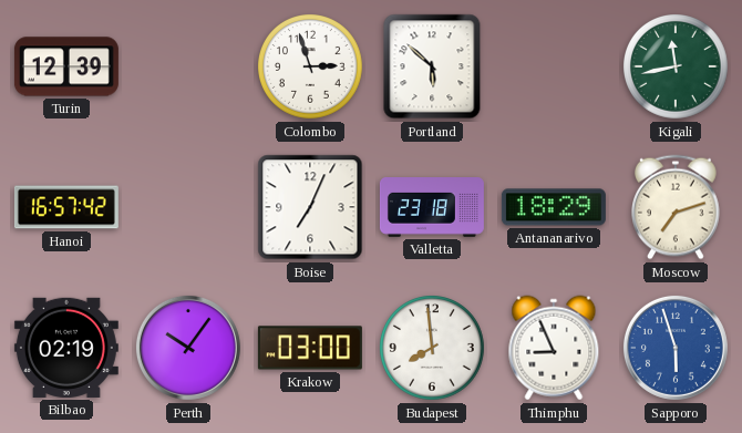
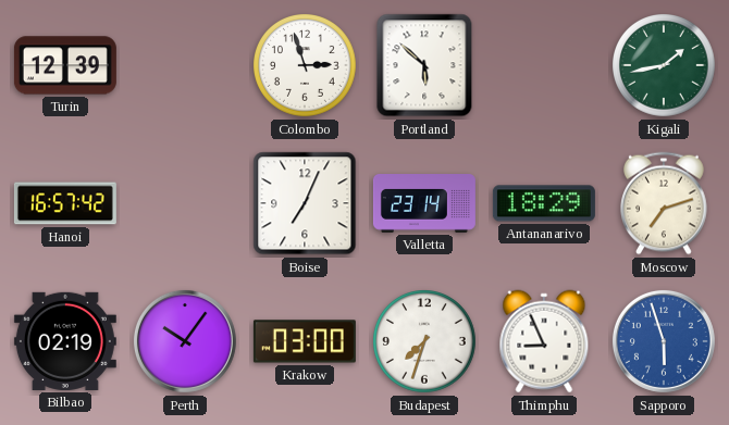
Kigali: 11:43 -> 1:43
Valletta: 23:18 -> 23:14
Budapest: 7:59 -> 7:33
